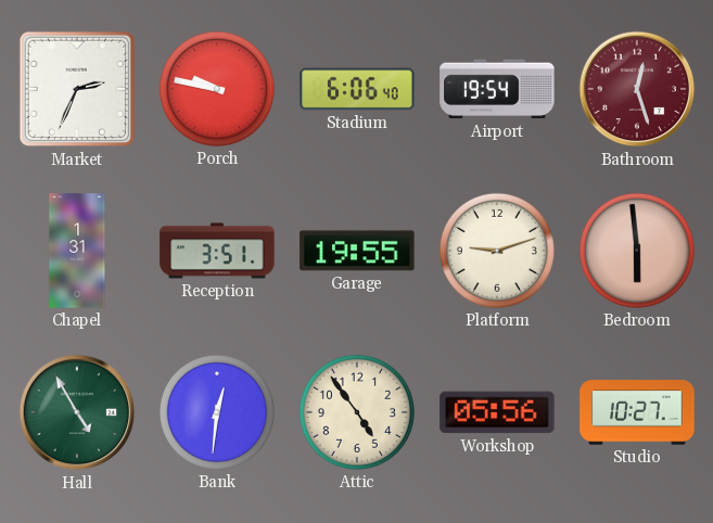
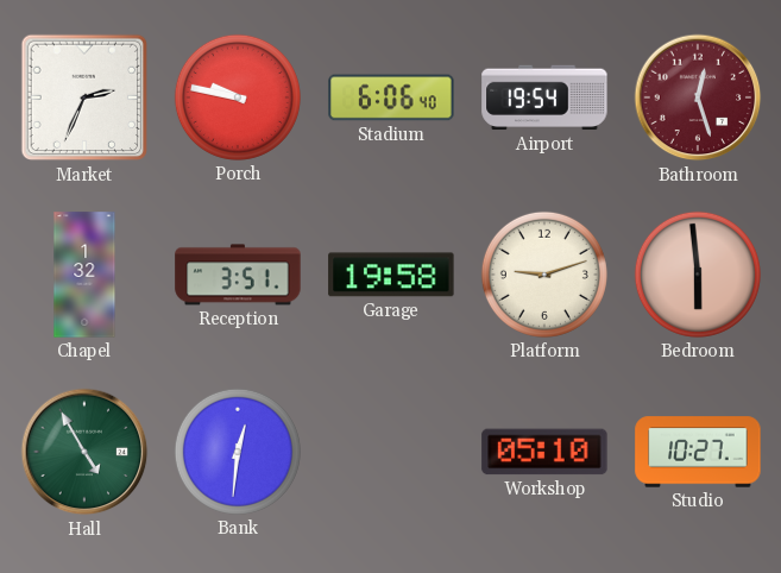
Chapel: 1:31 -> 1:32
Garage: 19:55 -> 19:58
Attic: 4:54 -> none
Workshop: 05:56 -> 05:10
